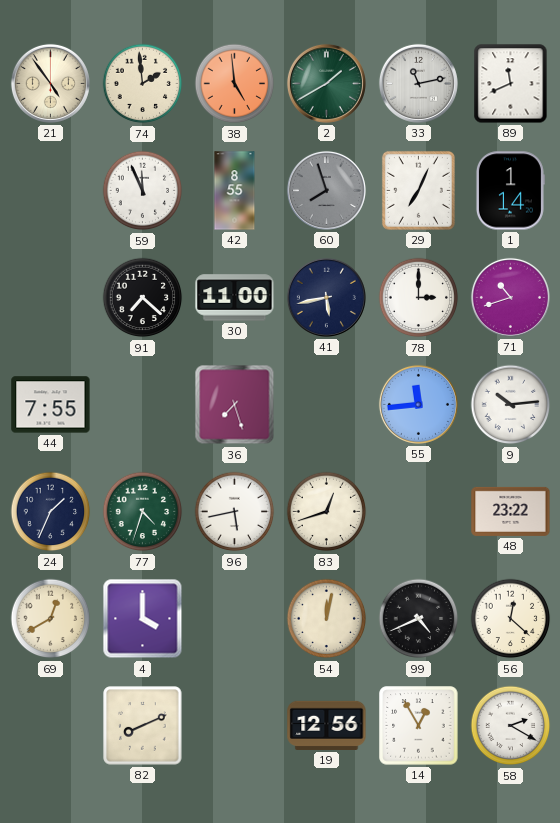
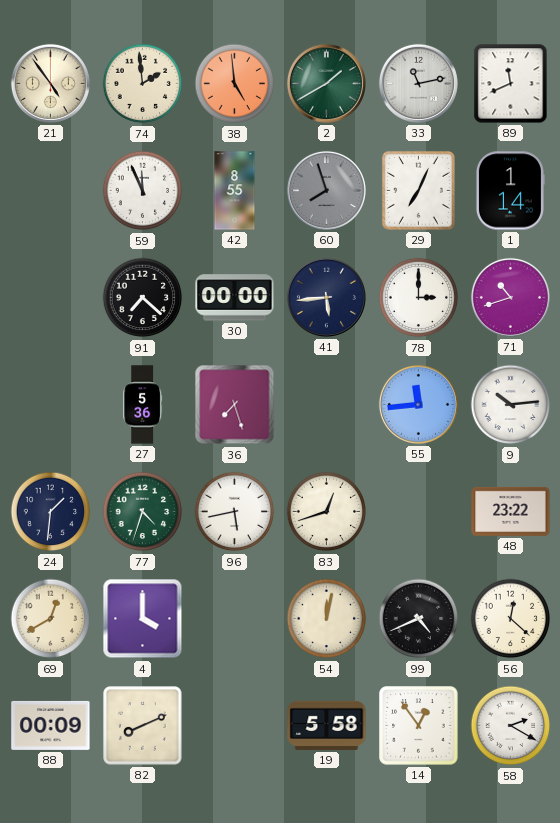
30: 11:00 -> 00:00
41: 5:43 -> 5:44
44: 7:55 -> none
27: none -> 5:36
24: 1:34 -> 1:31
88: none -> 00:09
19: 12:56 -> 5:58
14: 12:55 -> 12:54
